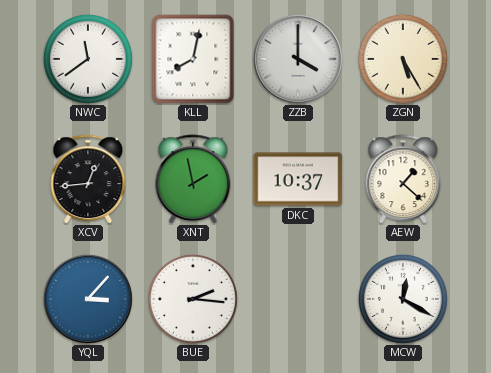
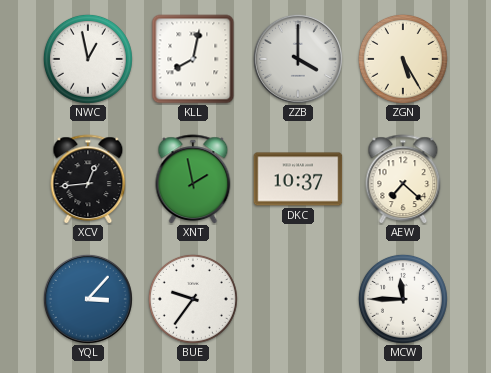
NWC: 11:39 -> 12:58
AEW: 1:22 -> 7:22
BUE: 2:16 -> 9:36
MCW: 12:20 -> 11:45
